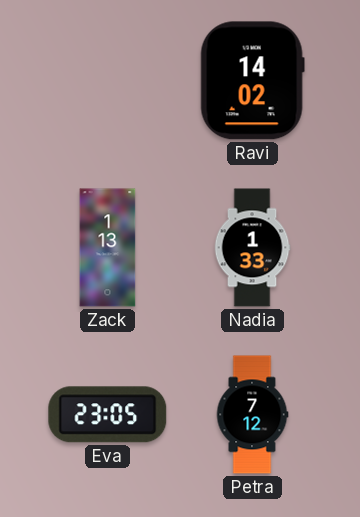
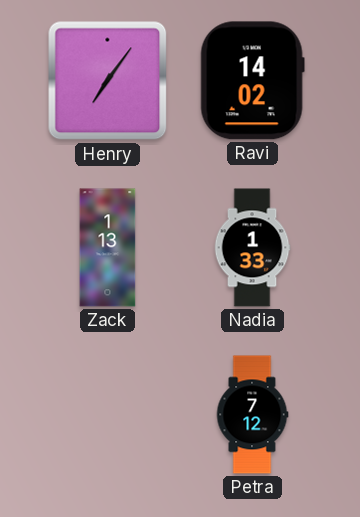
Henry: none -> 7:06
Eva: 23:05 -> none
